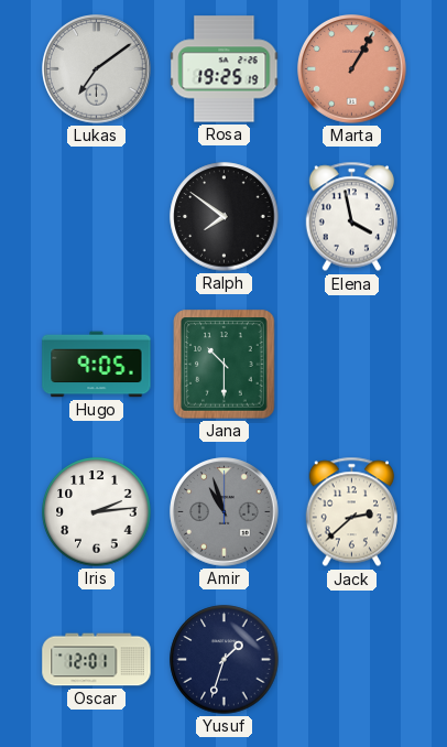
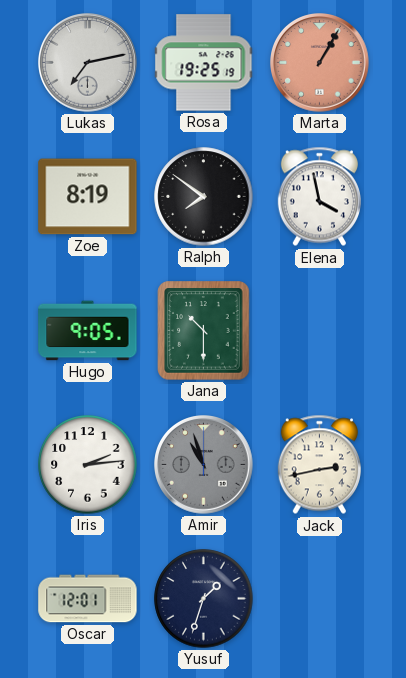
Lukas: 7:09 -> 7:13
Zoe: none -> 8:19
Jack: 2:38 -> 2:43
